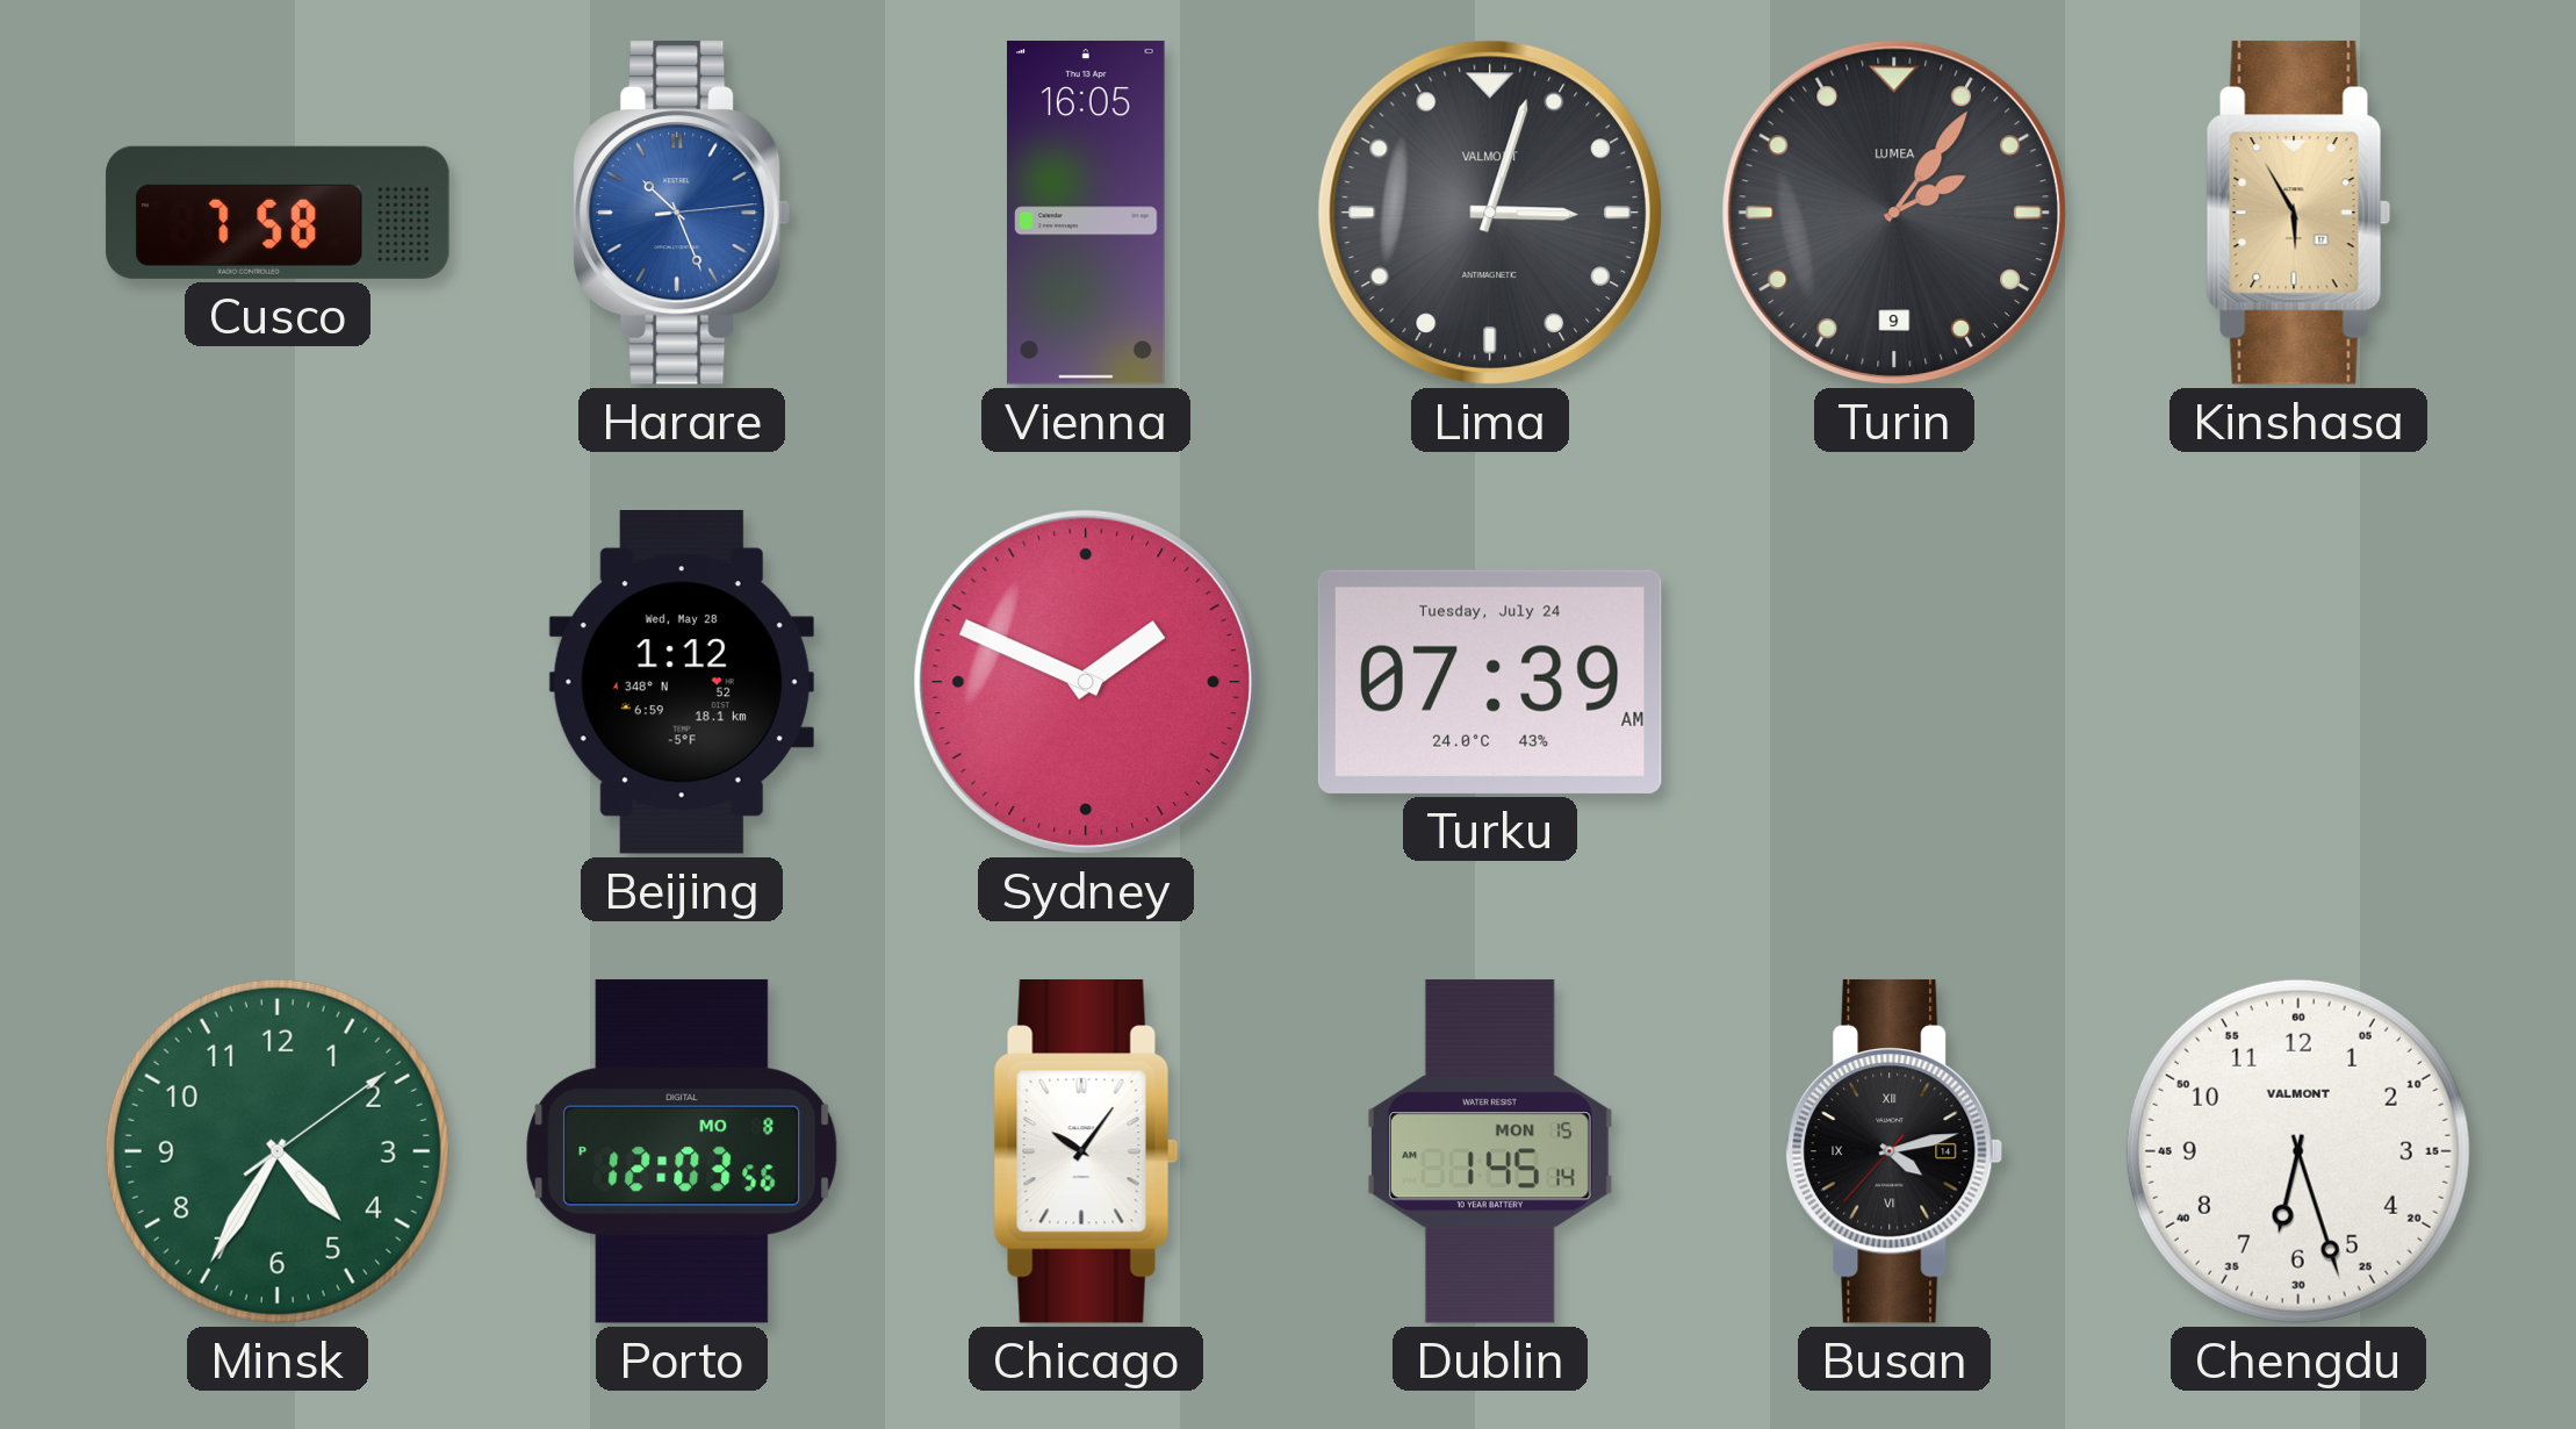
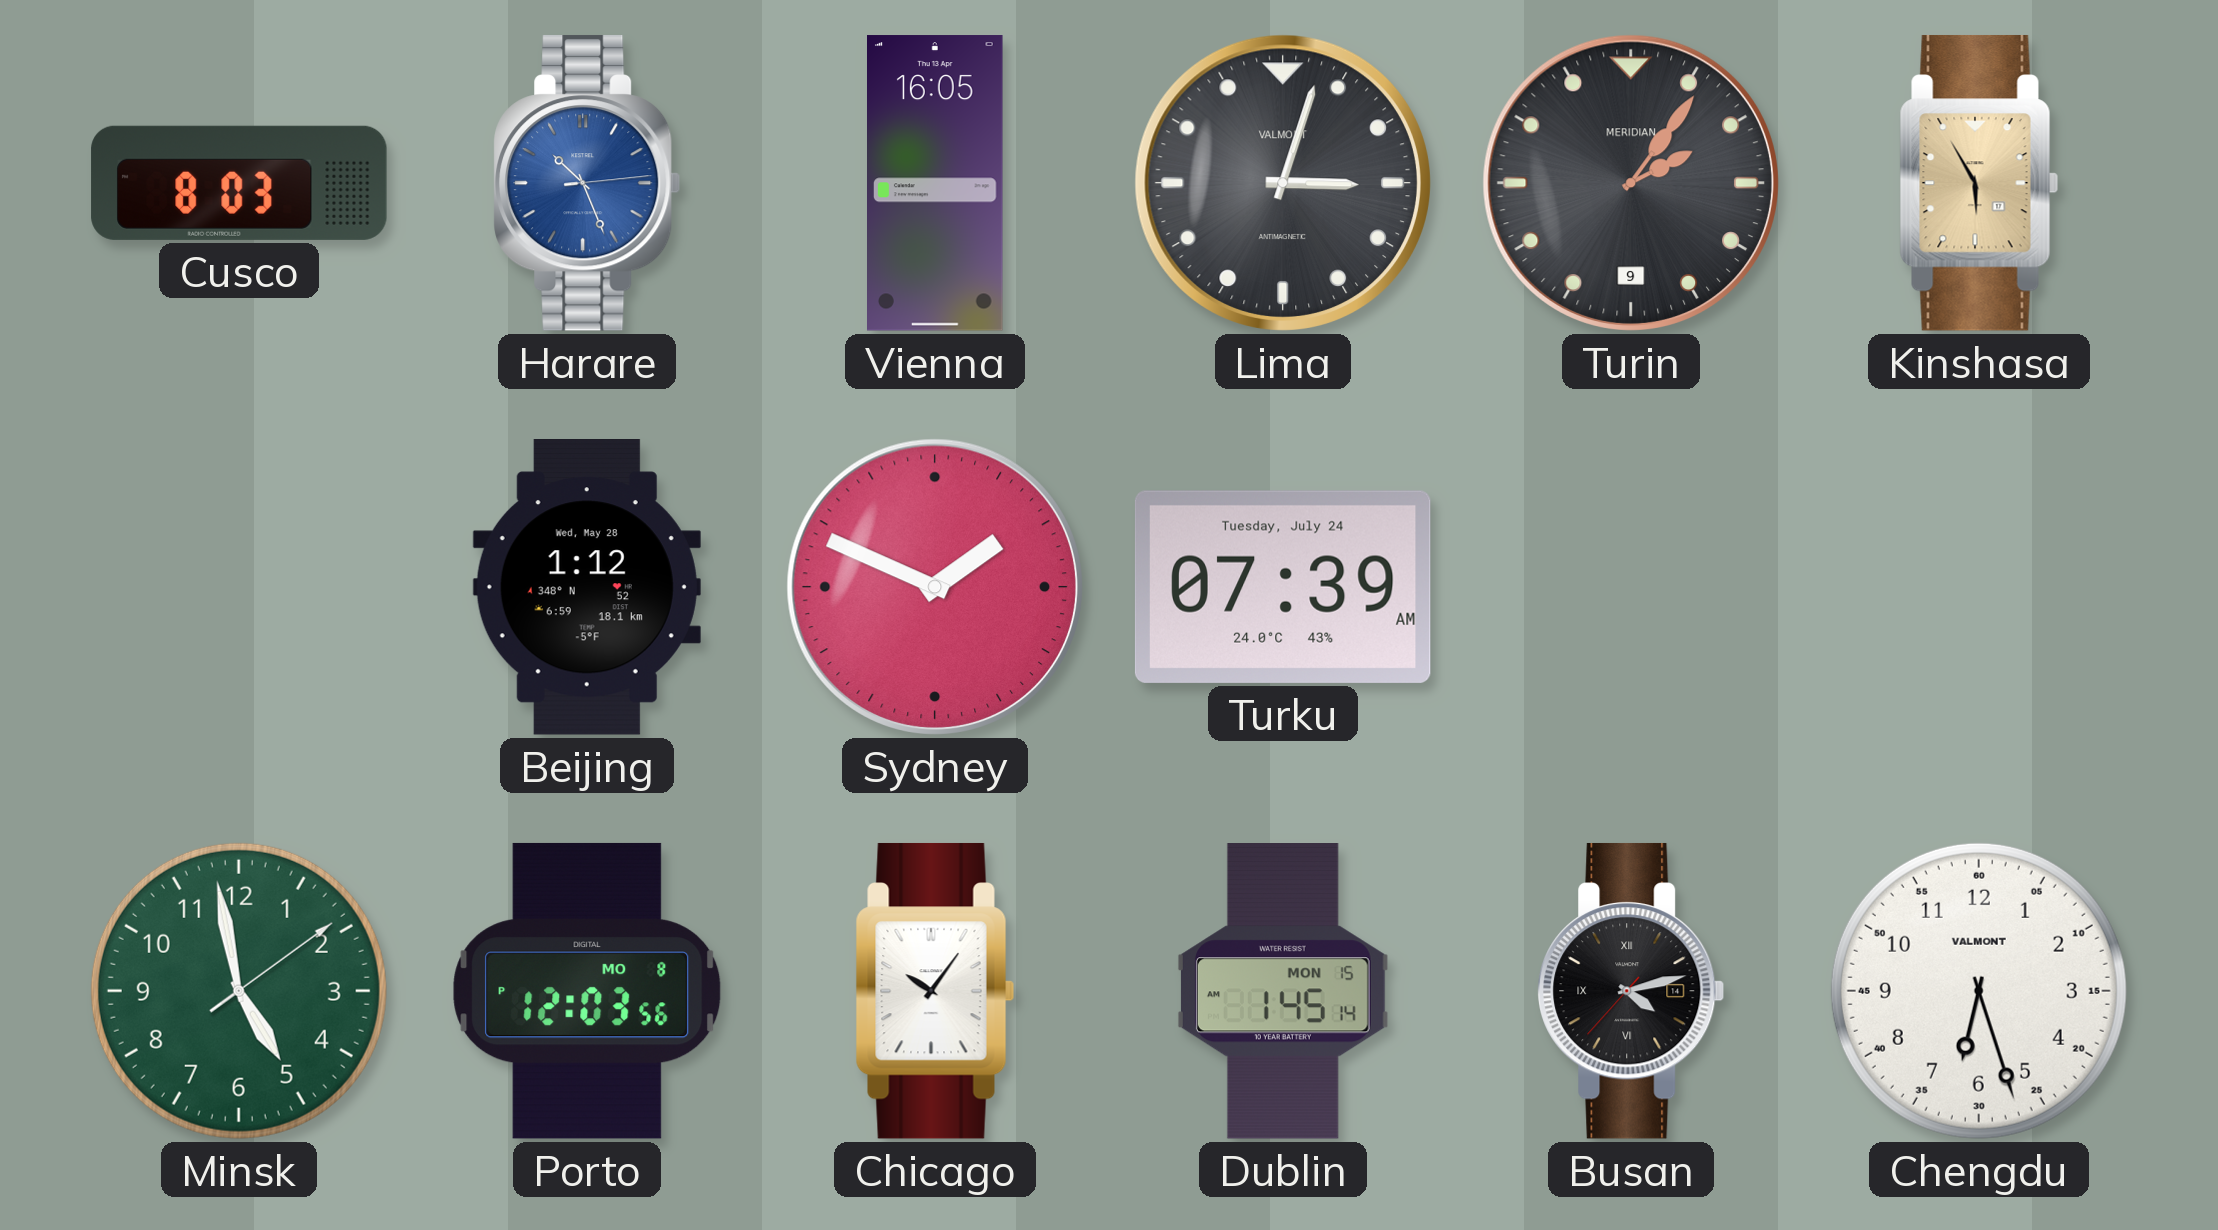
Cusco: 7:58 -> 8:03
Turin brand: LUMEA -> MERIDIAN
Minsk: 4:35 -> 4:58
